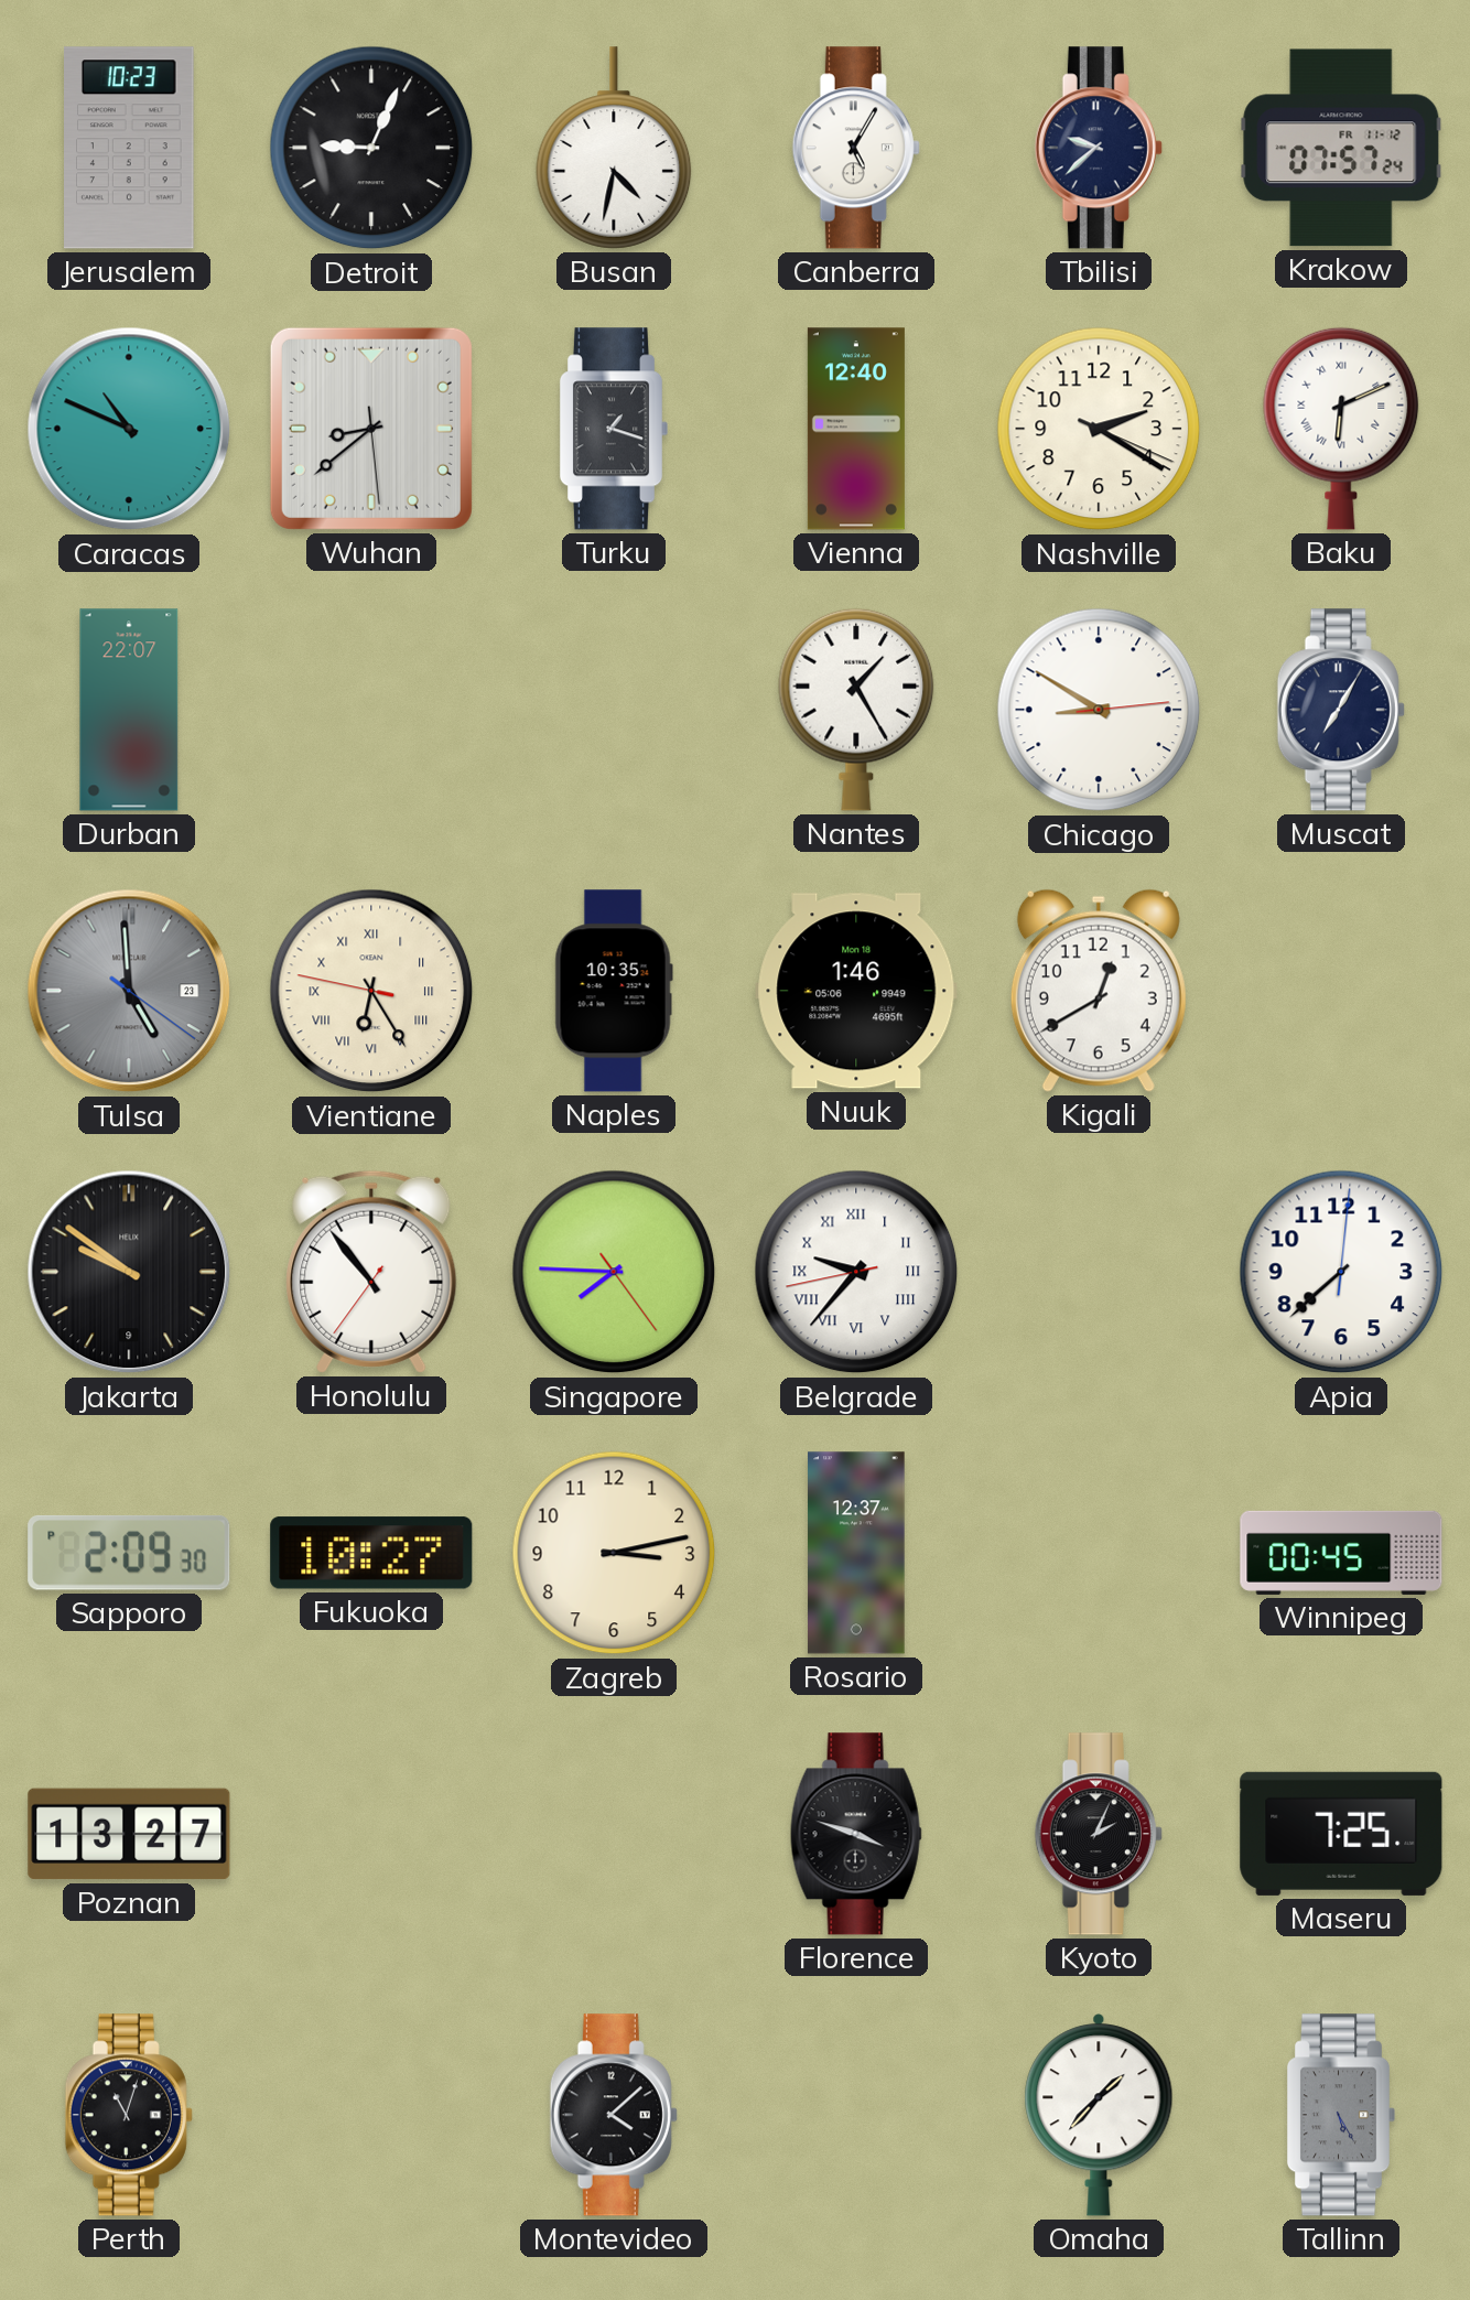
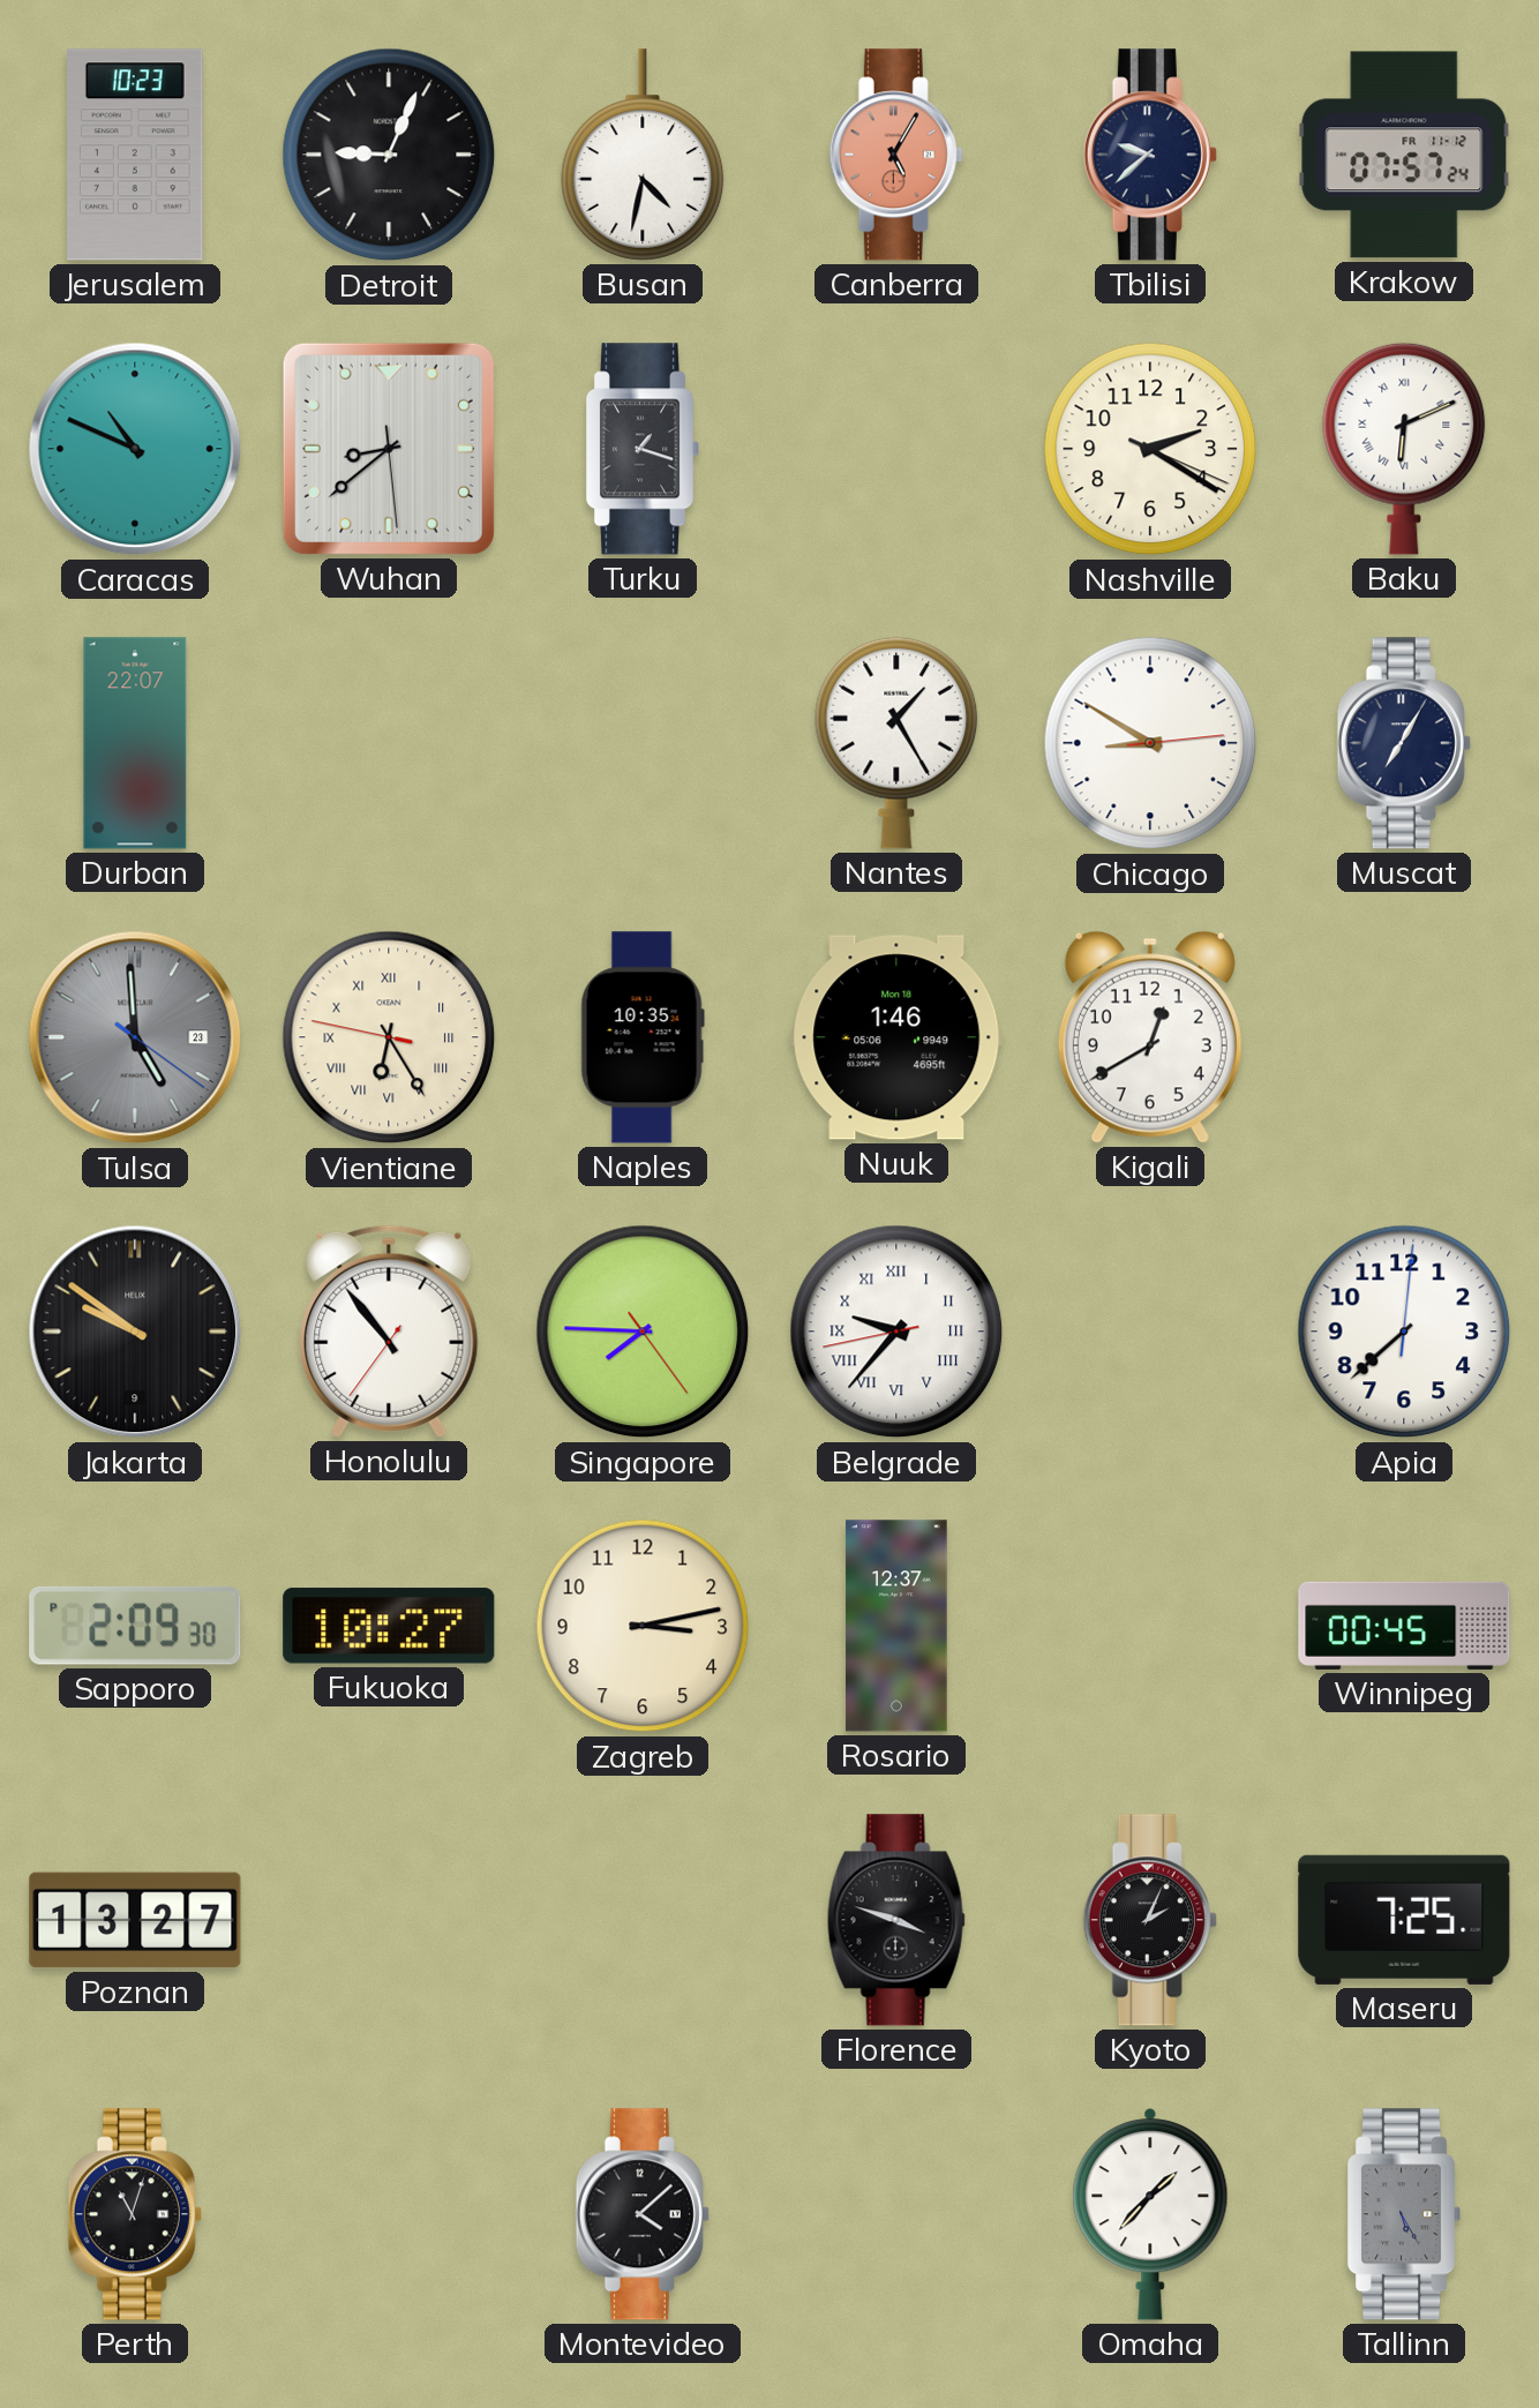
Canberra dial: white -> salmon
Vienna: 12:40 -> none
